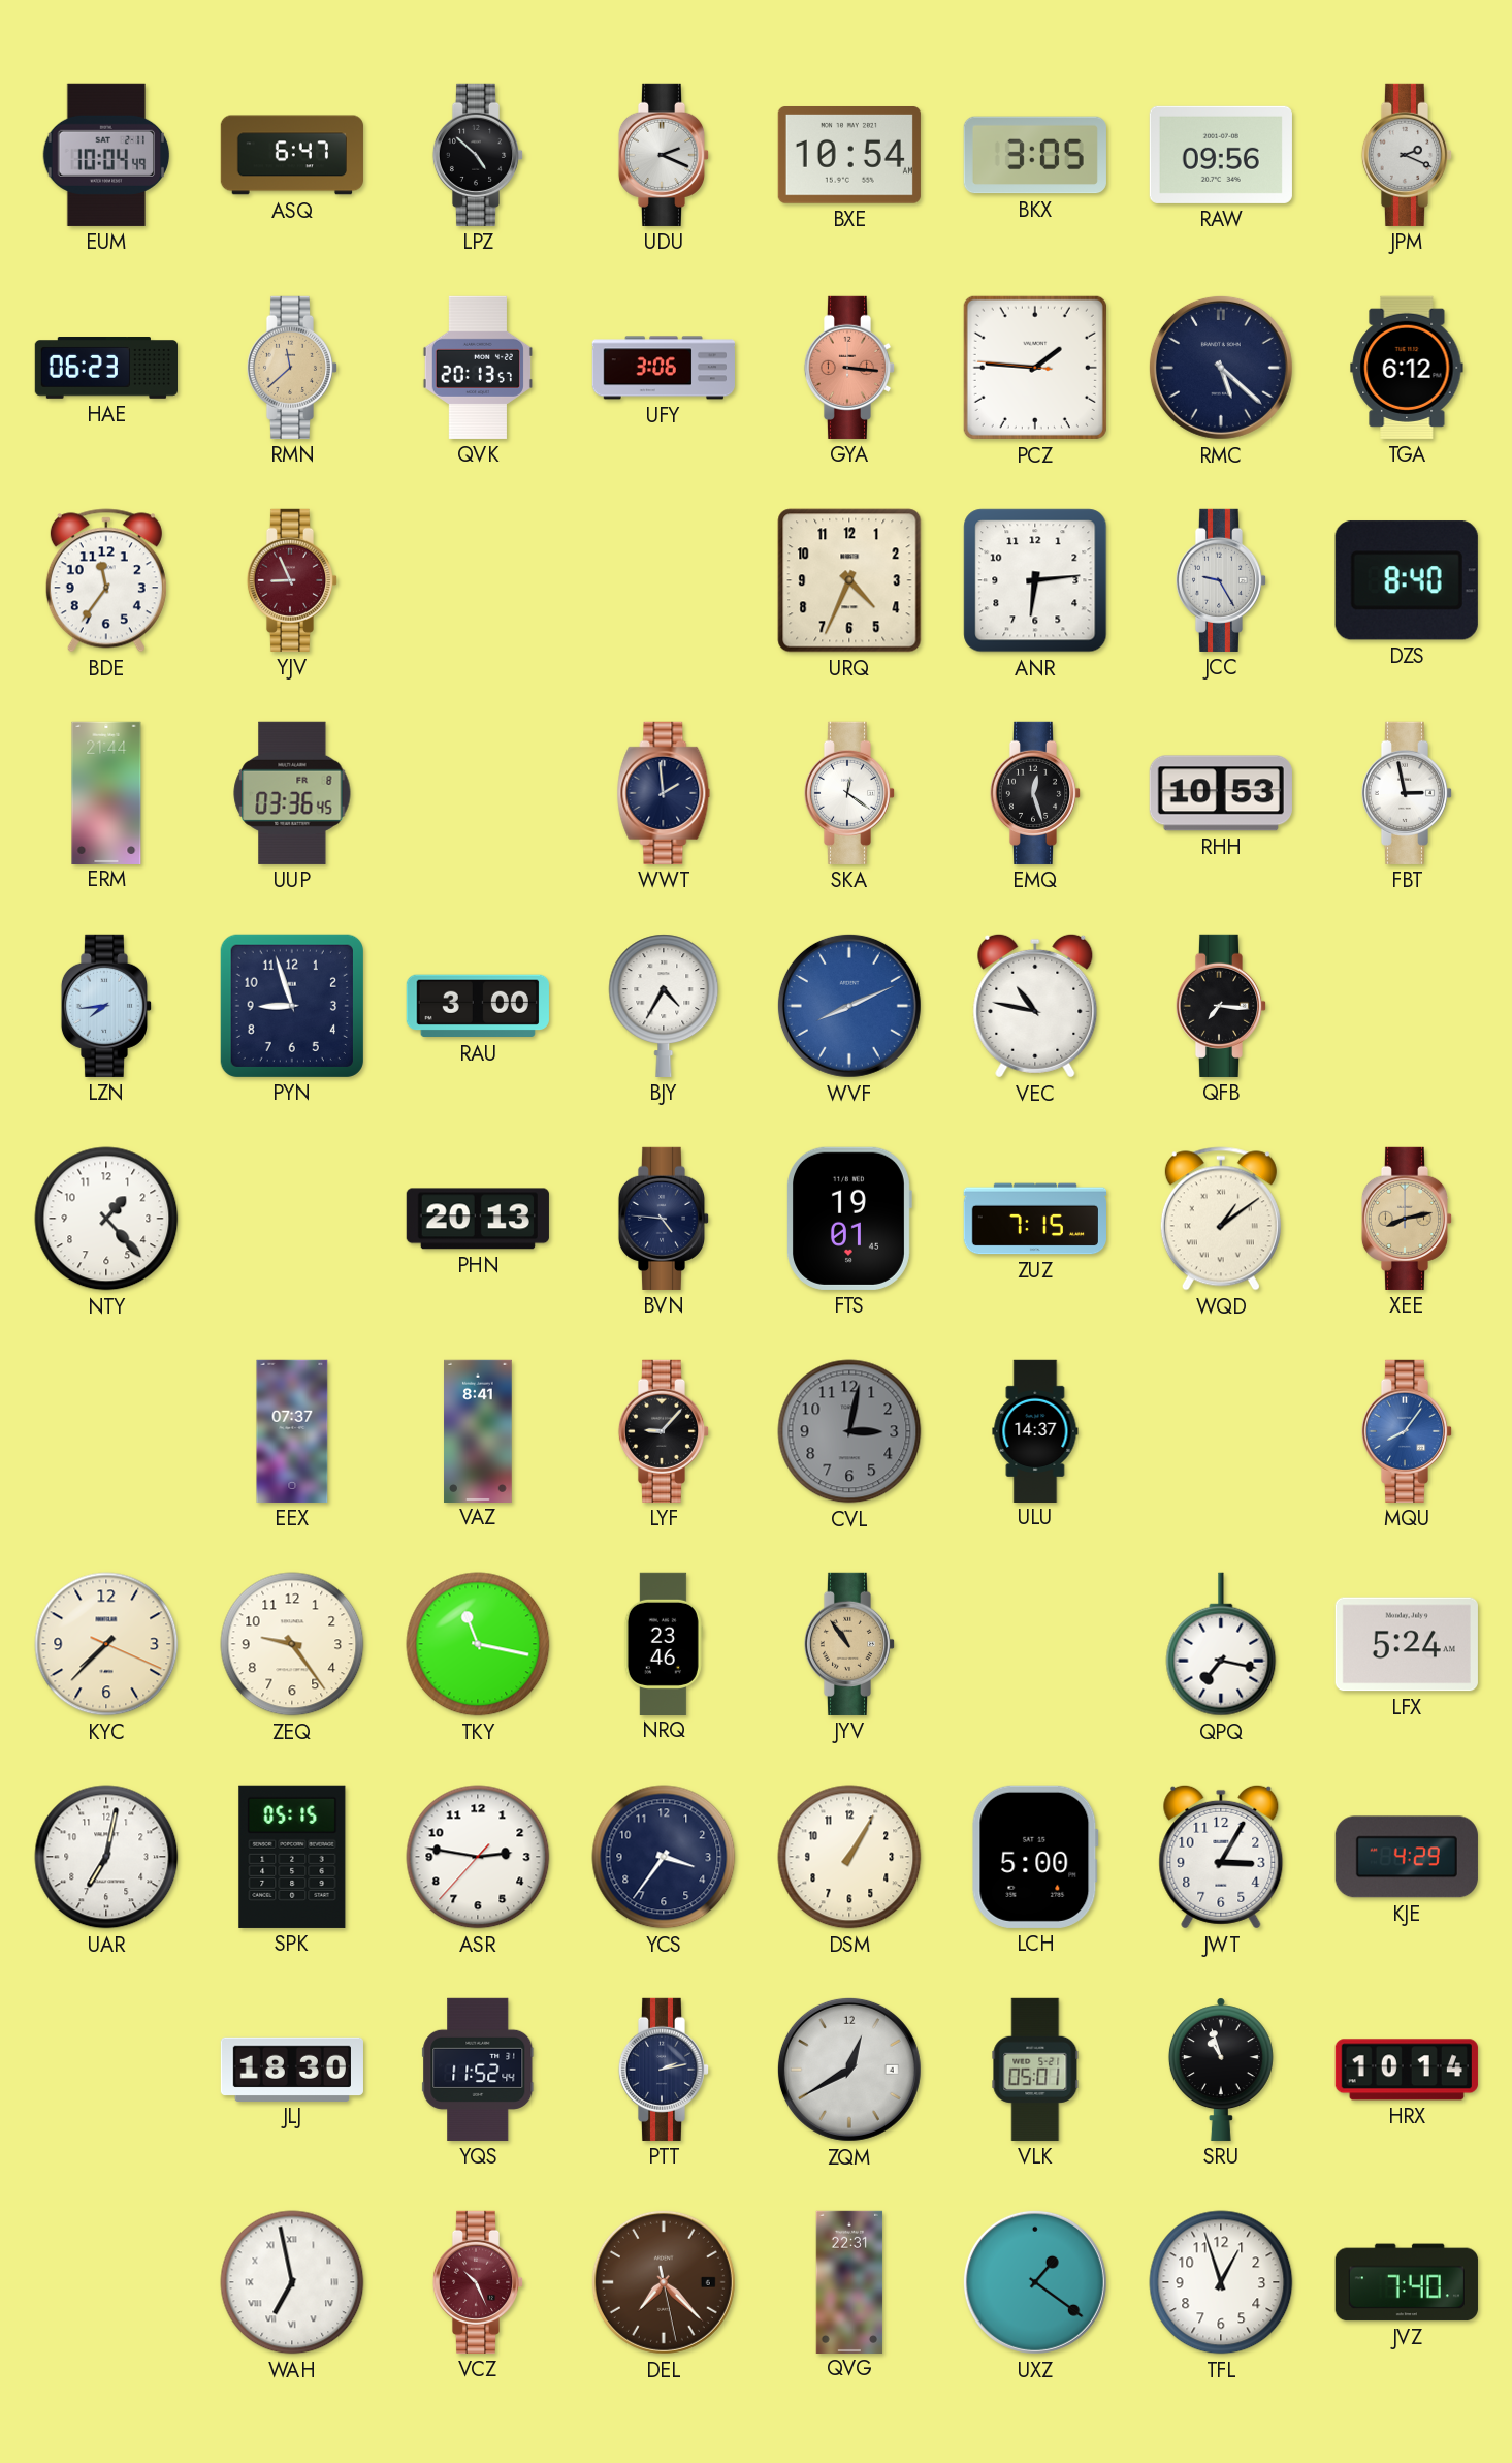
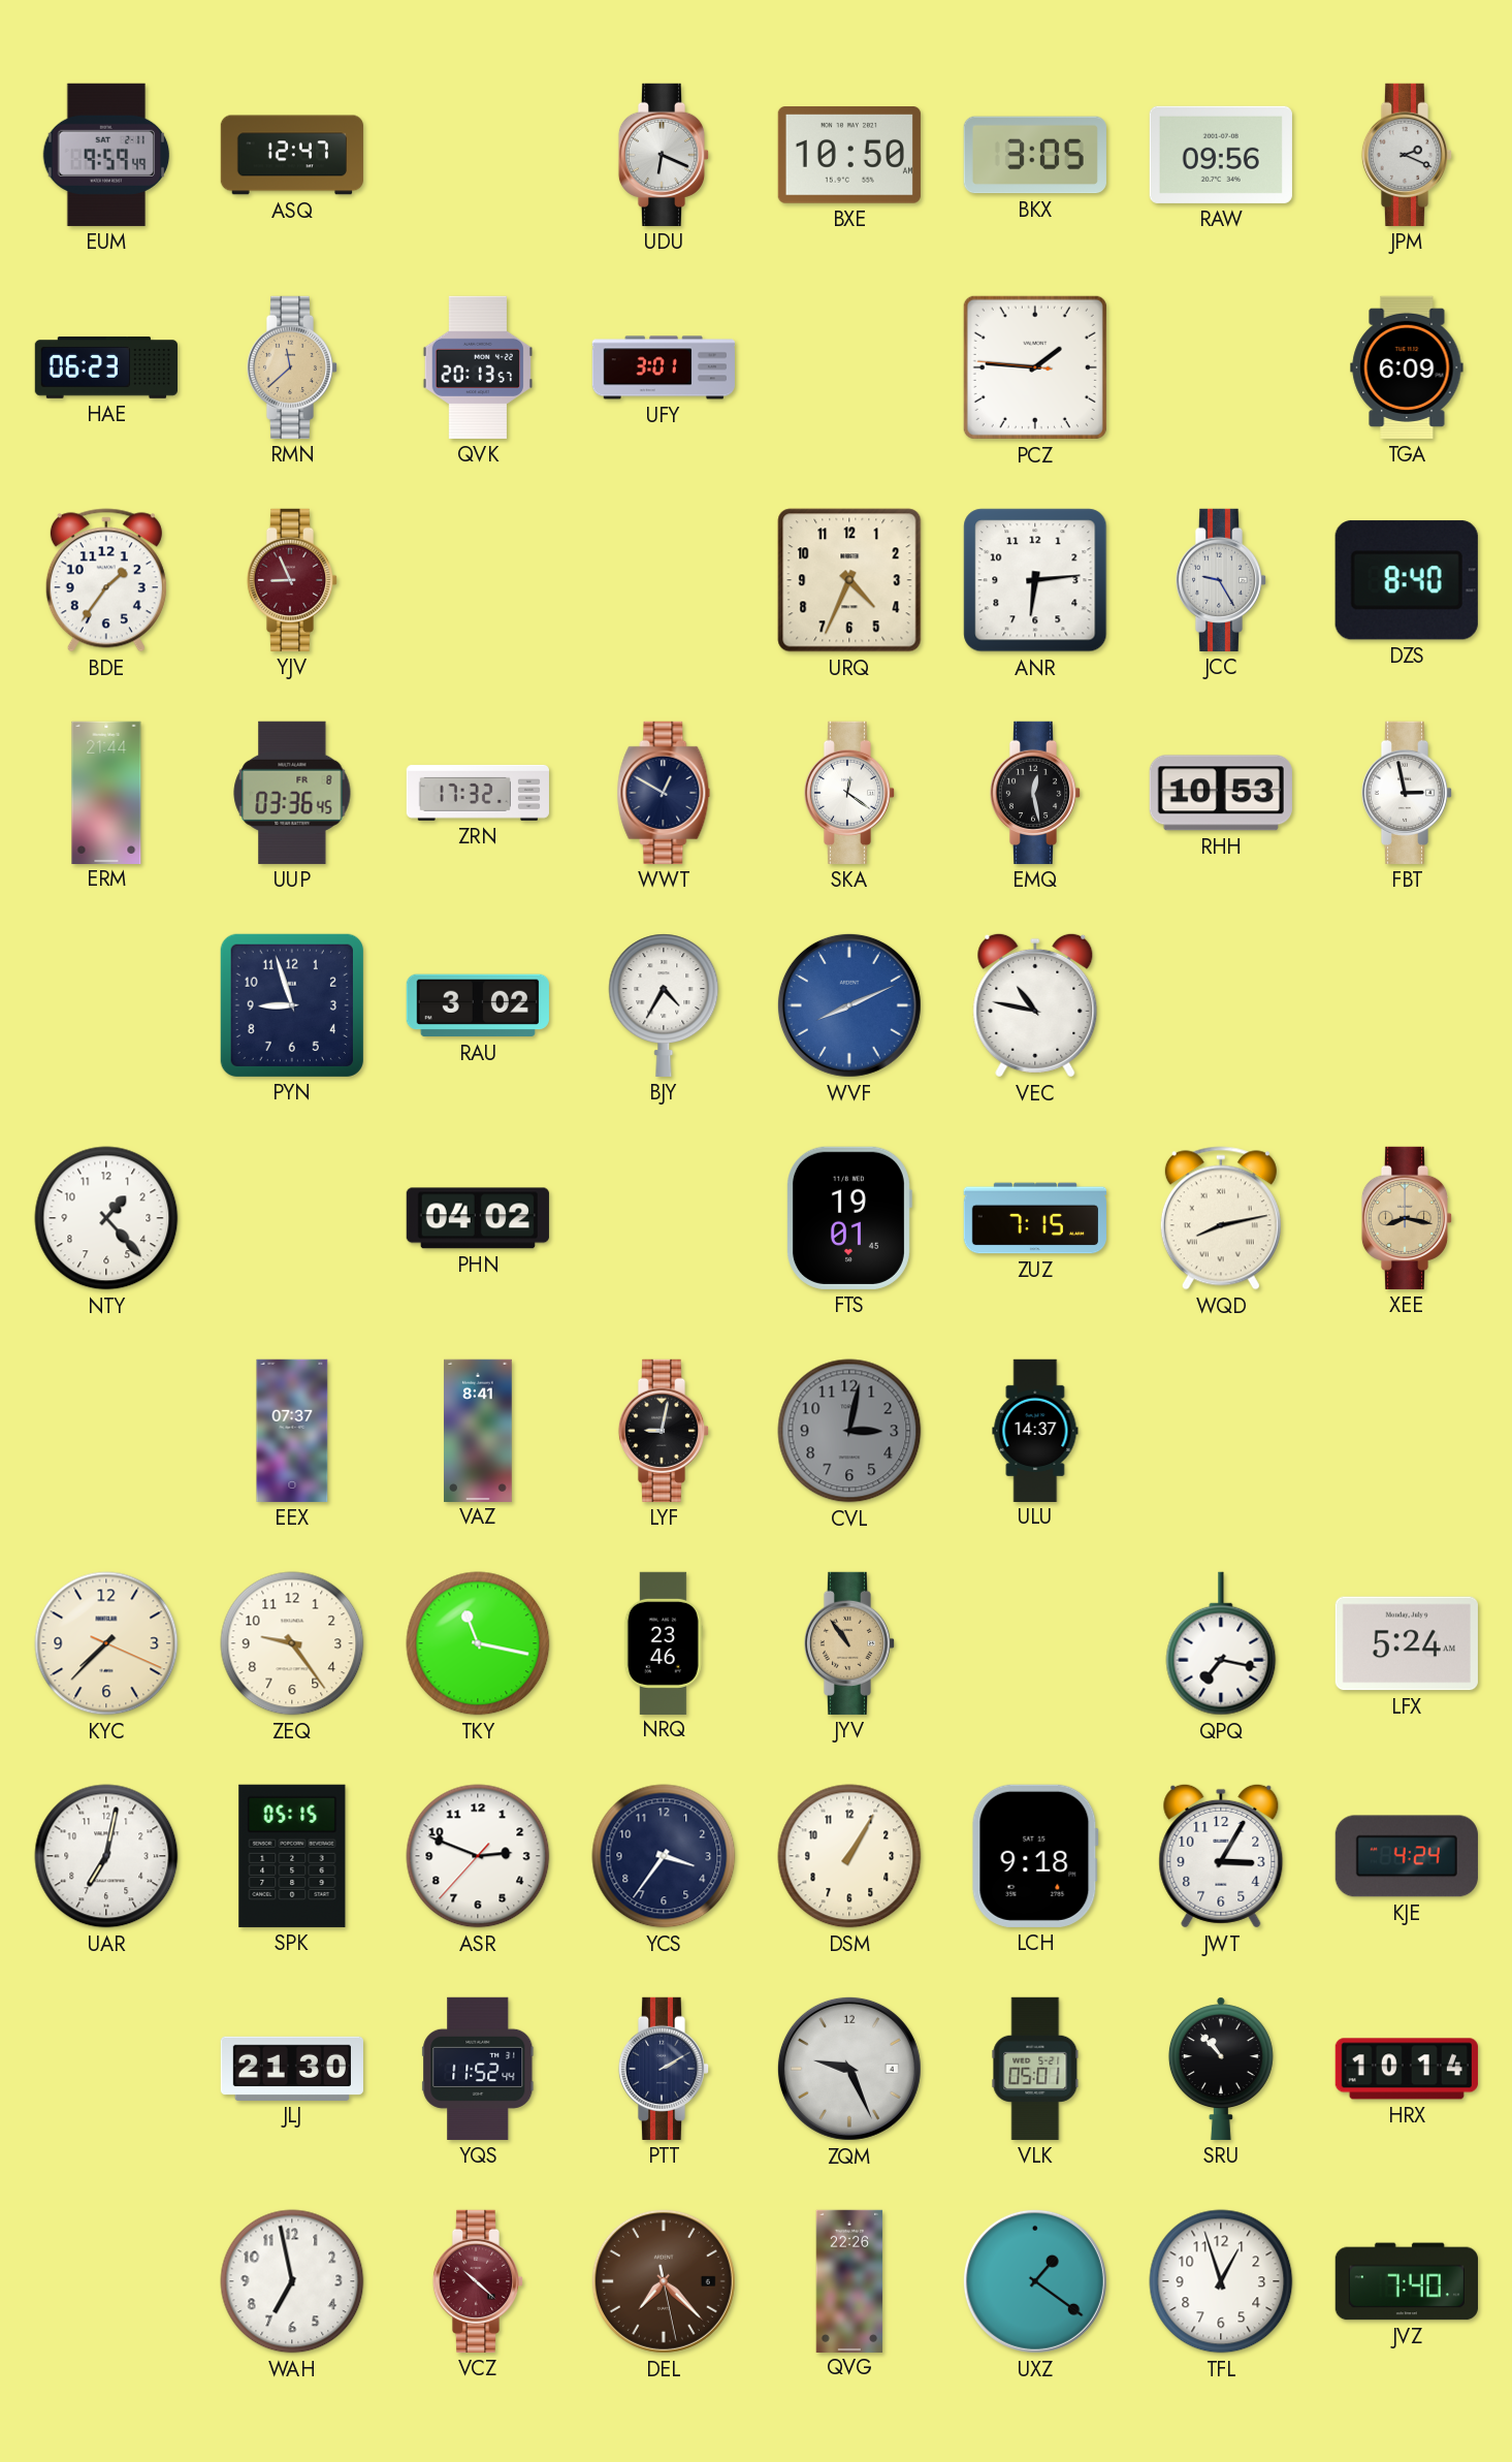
EUM: 10:04 -> 9:59
ASQ: 6:47 -> 12:47
LPZ: 4:52 -> none
UDU: 2:19 -> 6:19
BXE: 10:54 -> 10:50
UFY: 3:06 -> 3:01
GYA: 3:16 -> none
RMC: 5:22 -> none
TGA: 6:12 -> 6:09
BDE: 11:36 -> 1:36
ZRN: none -> 17:32
WWT: 1:59 -> 12:50
EMQ: 12:27 -> 12:28
LZN: 7:44 -> none
RAU: 3:00 -> 3:02
QFB: 7:16 -> none
PHN: 20:13 -> 04:02
BVN: 4:46 -> none
WQD: 1:09 -> 8:13
XEE: 8:13 -> 8:17
LYF: 9:07 -> 9:02
MQU: 8:06 -> none
ASR: 2:46 -> 2:48
LCH: 5:00 -> 9:18
KJE: 4:29 -> 4:24
JLJ: 18:30 -> 21:30
PTT: 2:13 -> 2:10
ZQM: 12:40 -> 9:26
SRU: 10:57 -> 10:53
WAH numerals: Roman -> Arabic
VCZ: 10:26 -> 10:22
QVG: 22:31 -> 22:26
